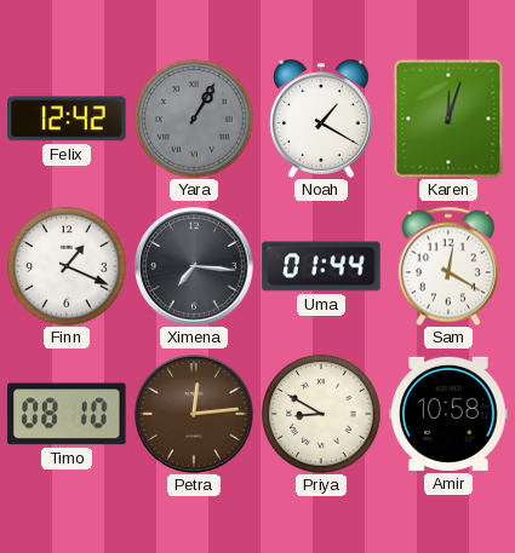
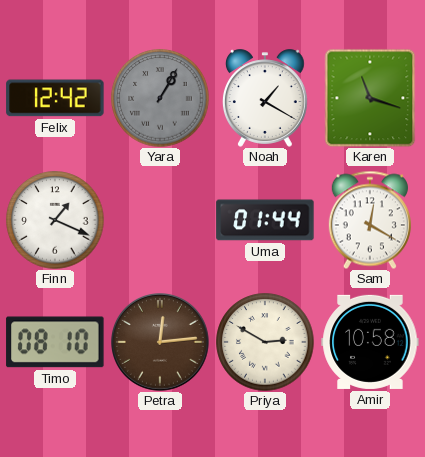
Karen: 12:03 -> 11:18
Ximena: 7:16 -> none
Priya: 8:50 -> 2:50
